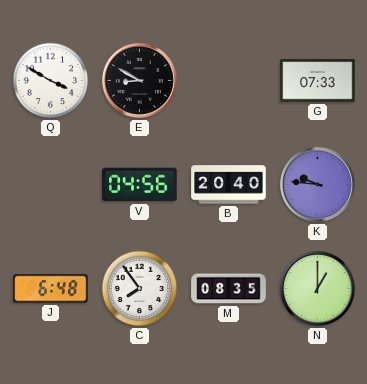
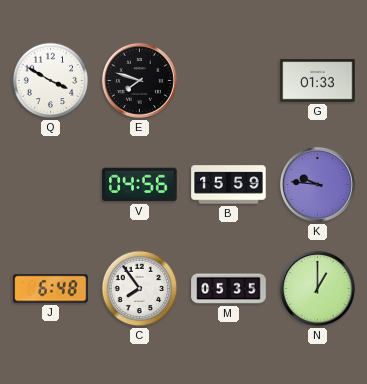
E: 8:50 -> 7:48
G: 07:33 -> 01:33
B: 20:40 -> 15:59
M: 08:35 -> 05:35
